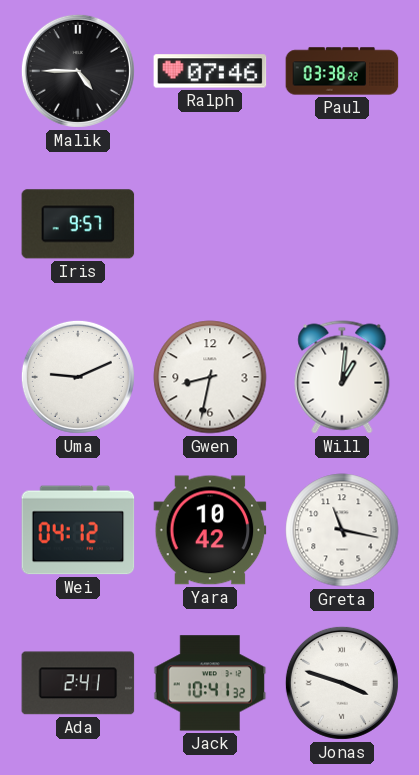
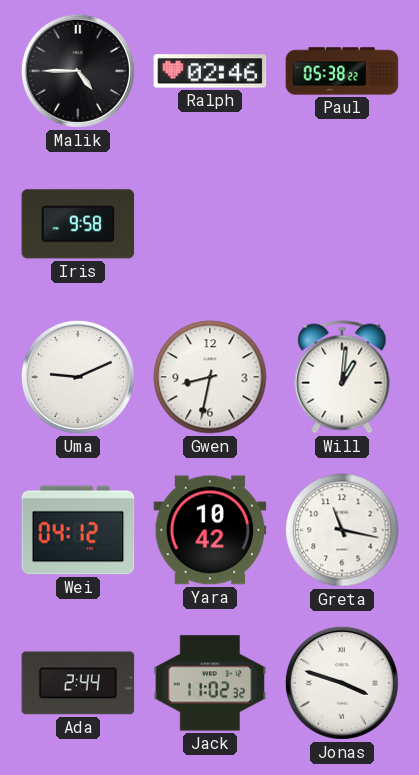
Ralph: 07:46 -> 02:46
Paul: 03:38 -> 05:38
Iris: 9:57 -> 9:58
Ada: 2:41 -> 2:44
Jack: 10:41 -> 11:02
